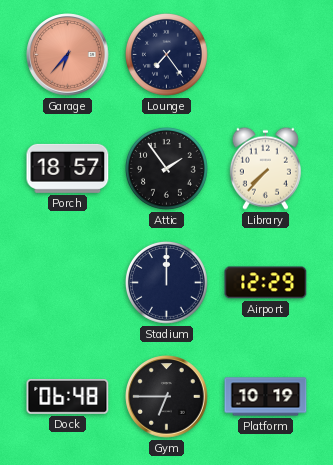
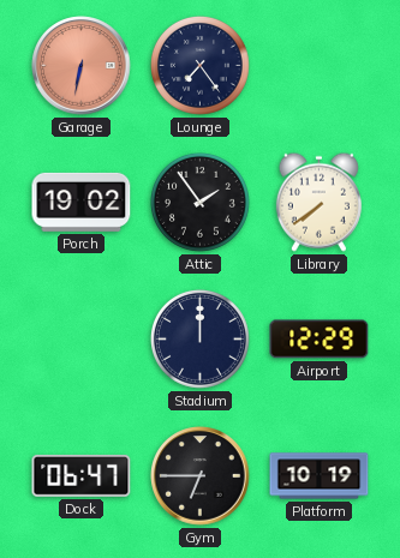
Garage: 6:37 -> 6:32
Porch: 18:57 -> 19:02
Library: 7:37 -> 7:39
Dock: 06:48 -> 06:47
